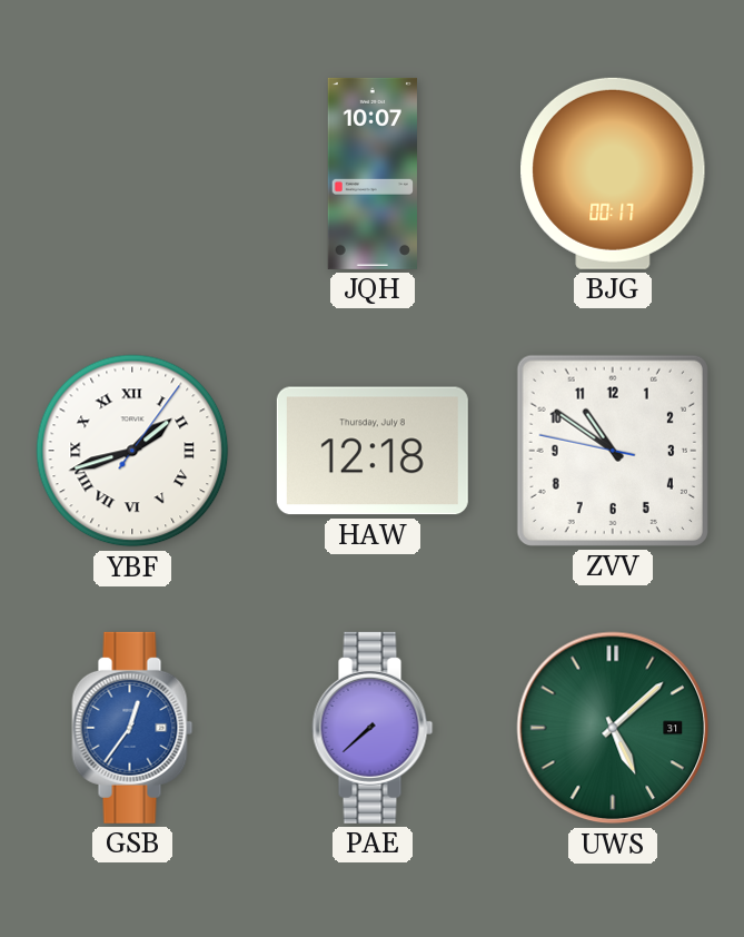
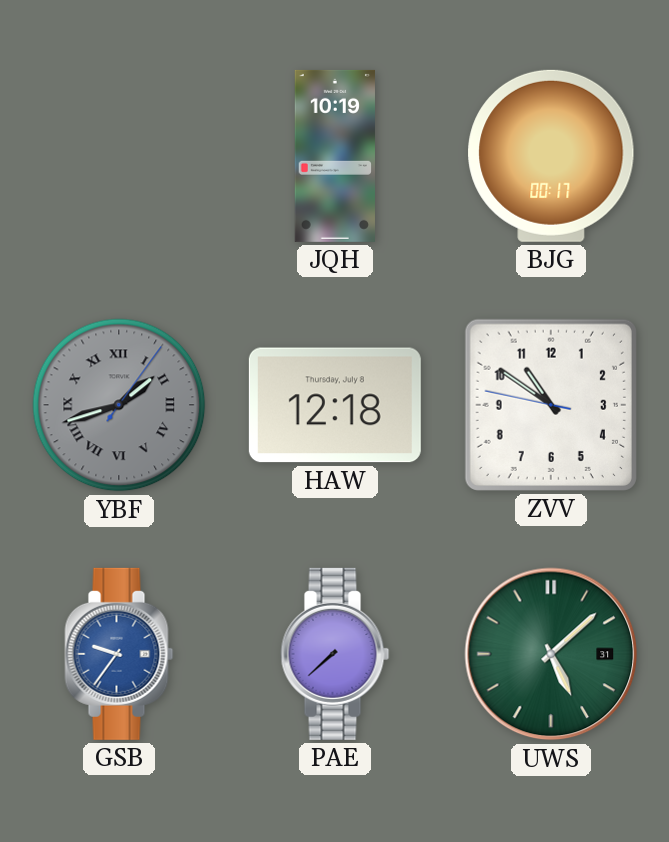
JQH: 10:07 -> 10:19
YBF dial: white -> grey
GSB: 12:36 -> 9:36
